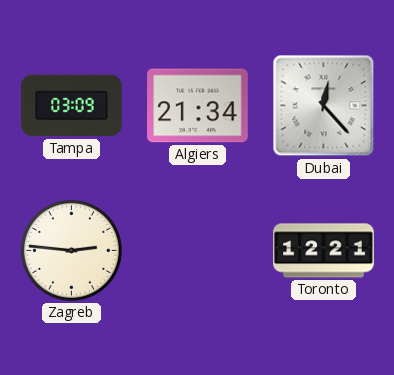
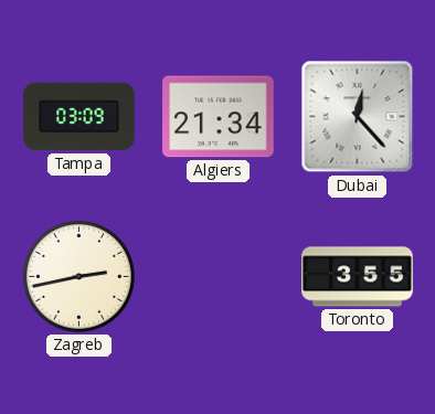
Zagreb: 2:46 -> 2:43
Toronto: 12:21 -> 3:55
